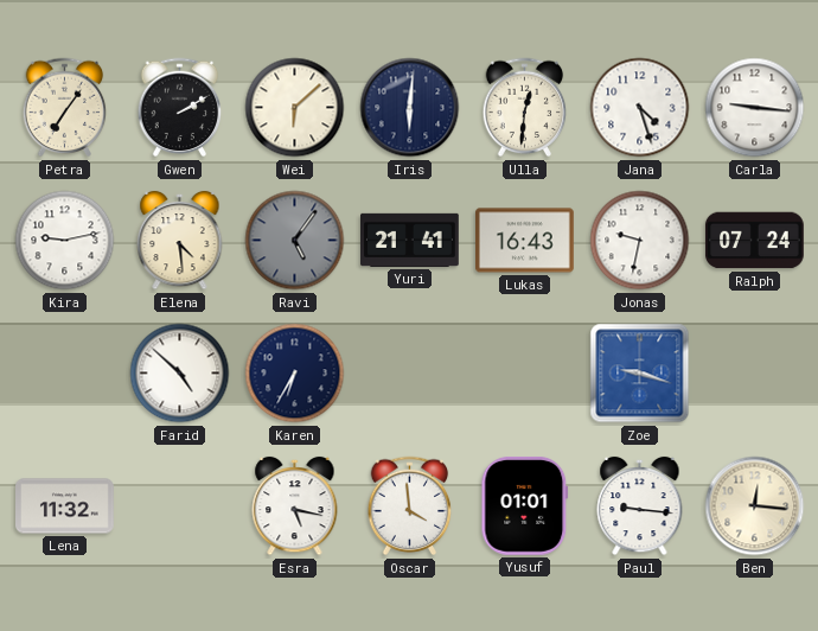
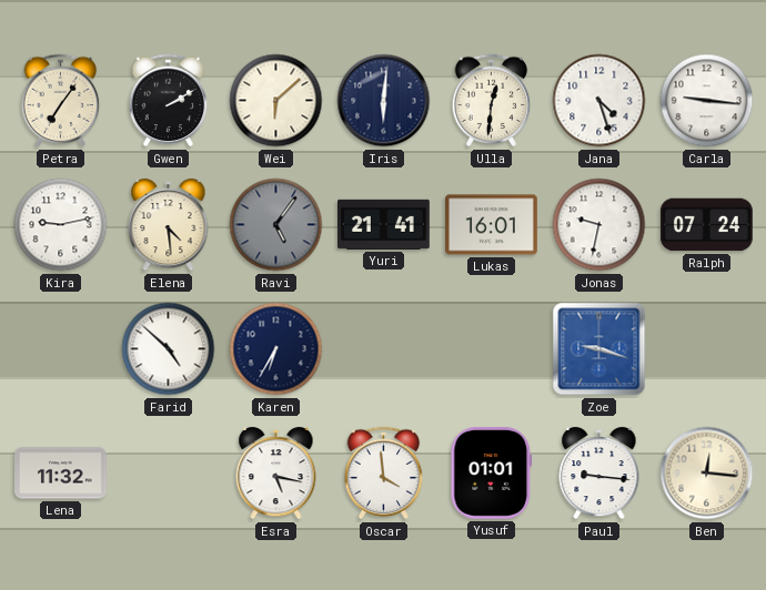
Lukas: 16:43 -> 16:01
